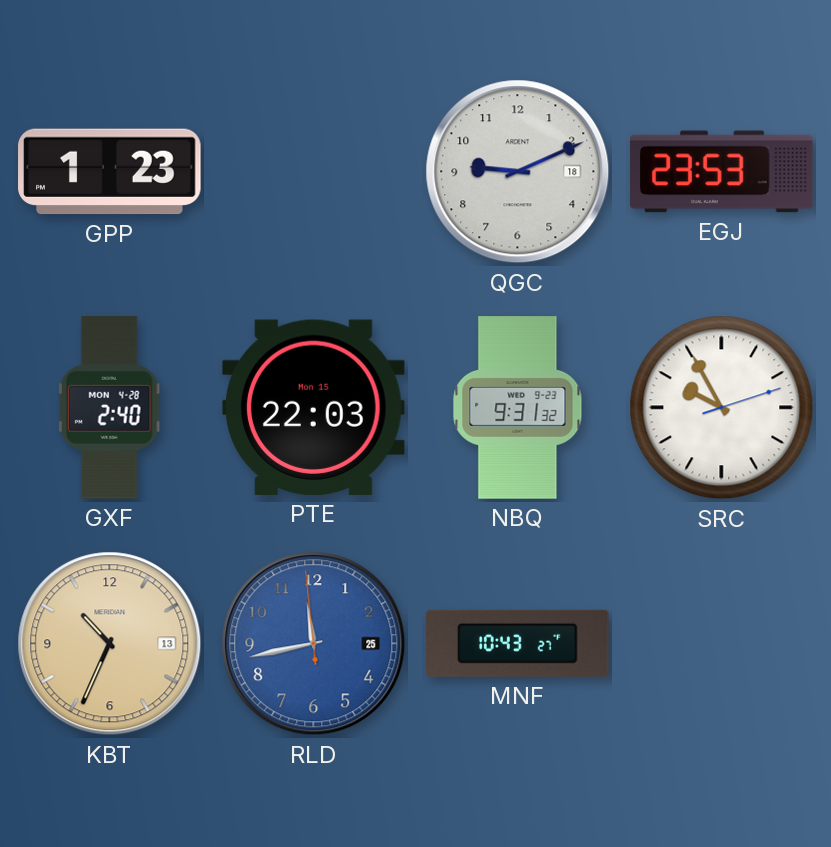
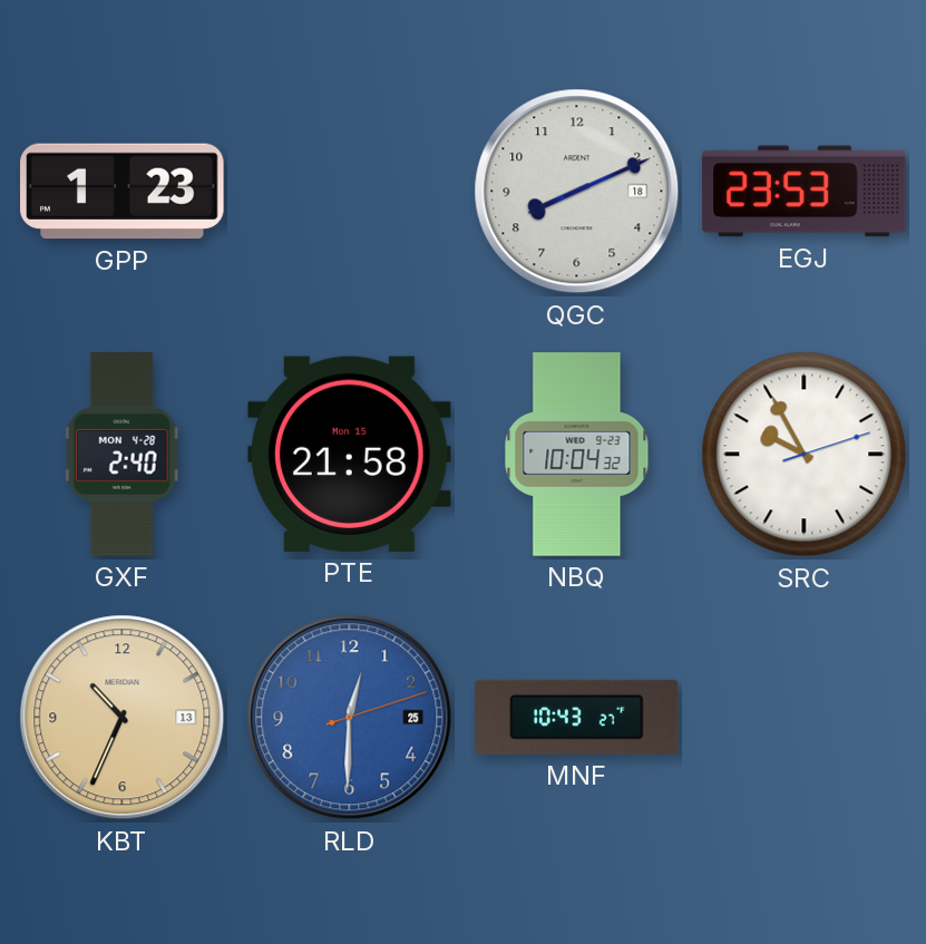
QGC: 9:11 -> 8:11
PTE: 22:03 -> 21:58
NBQ: 9:31 -> 10:04
RLD: 11:42 -> 12:30
